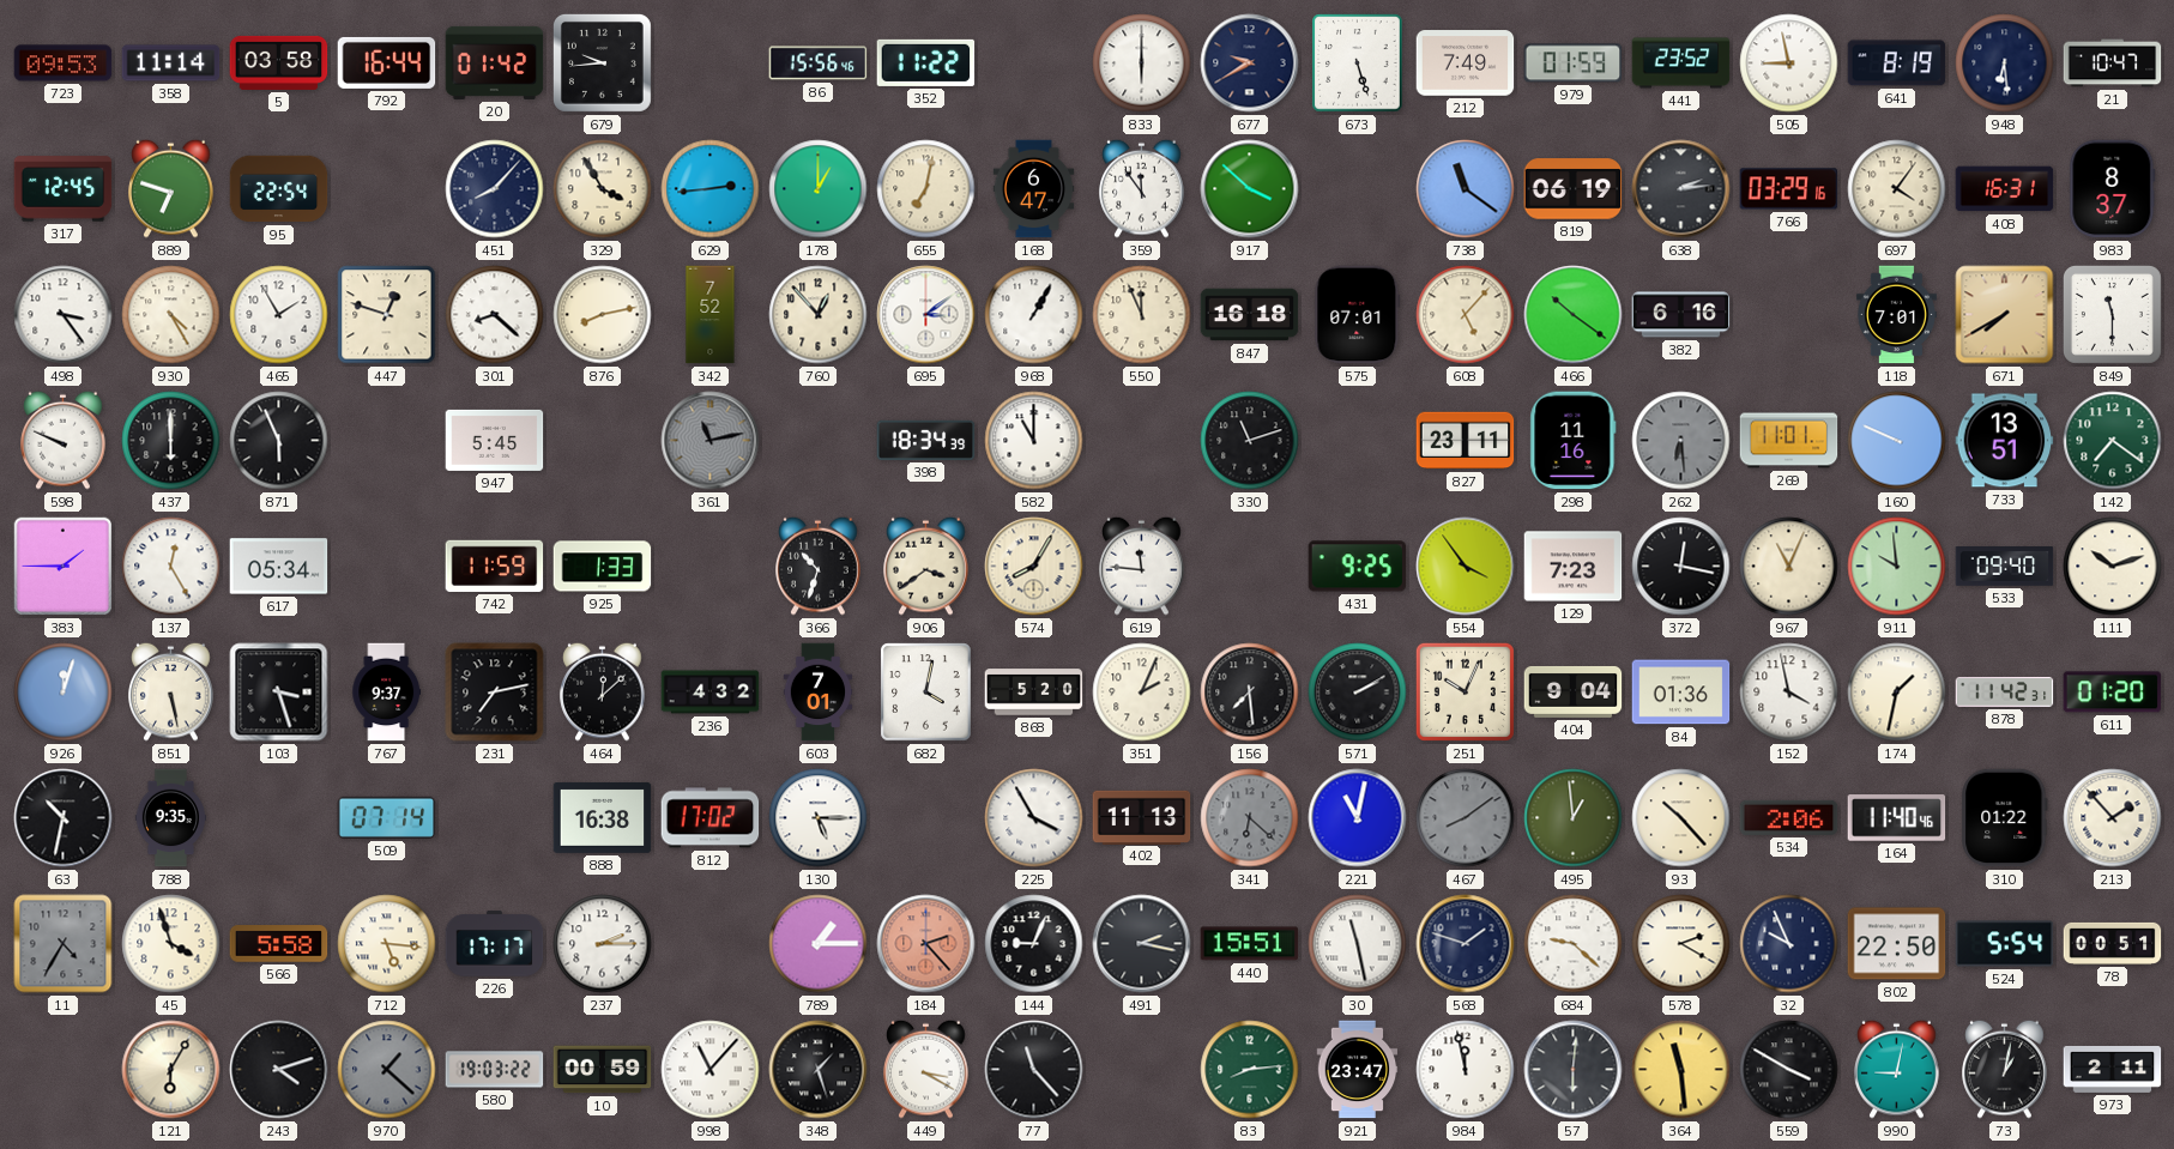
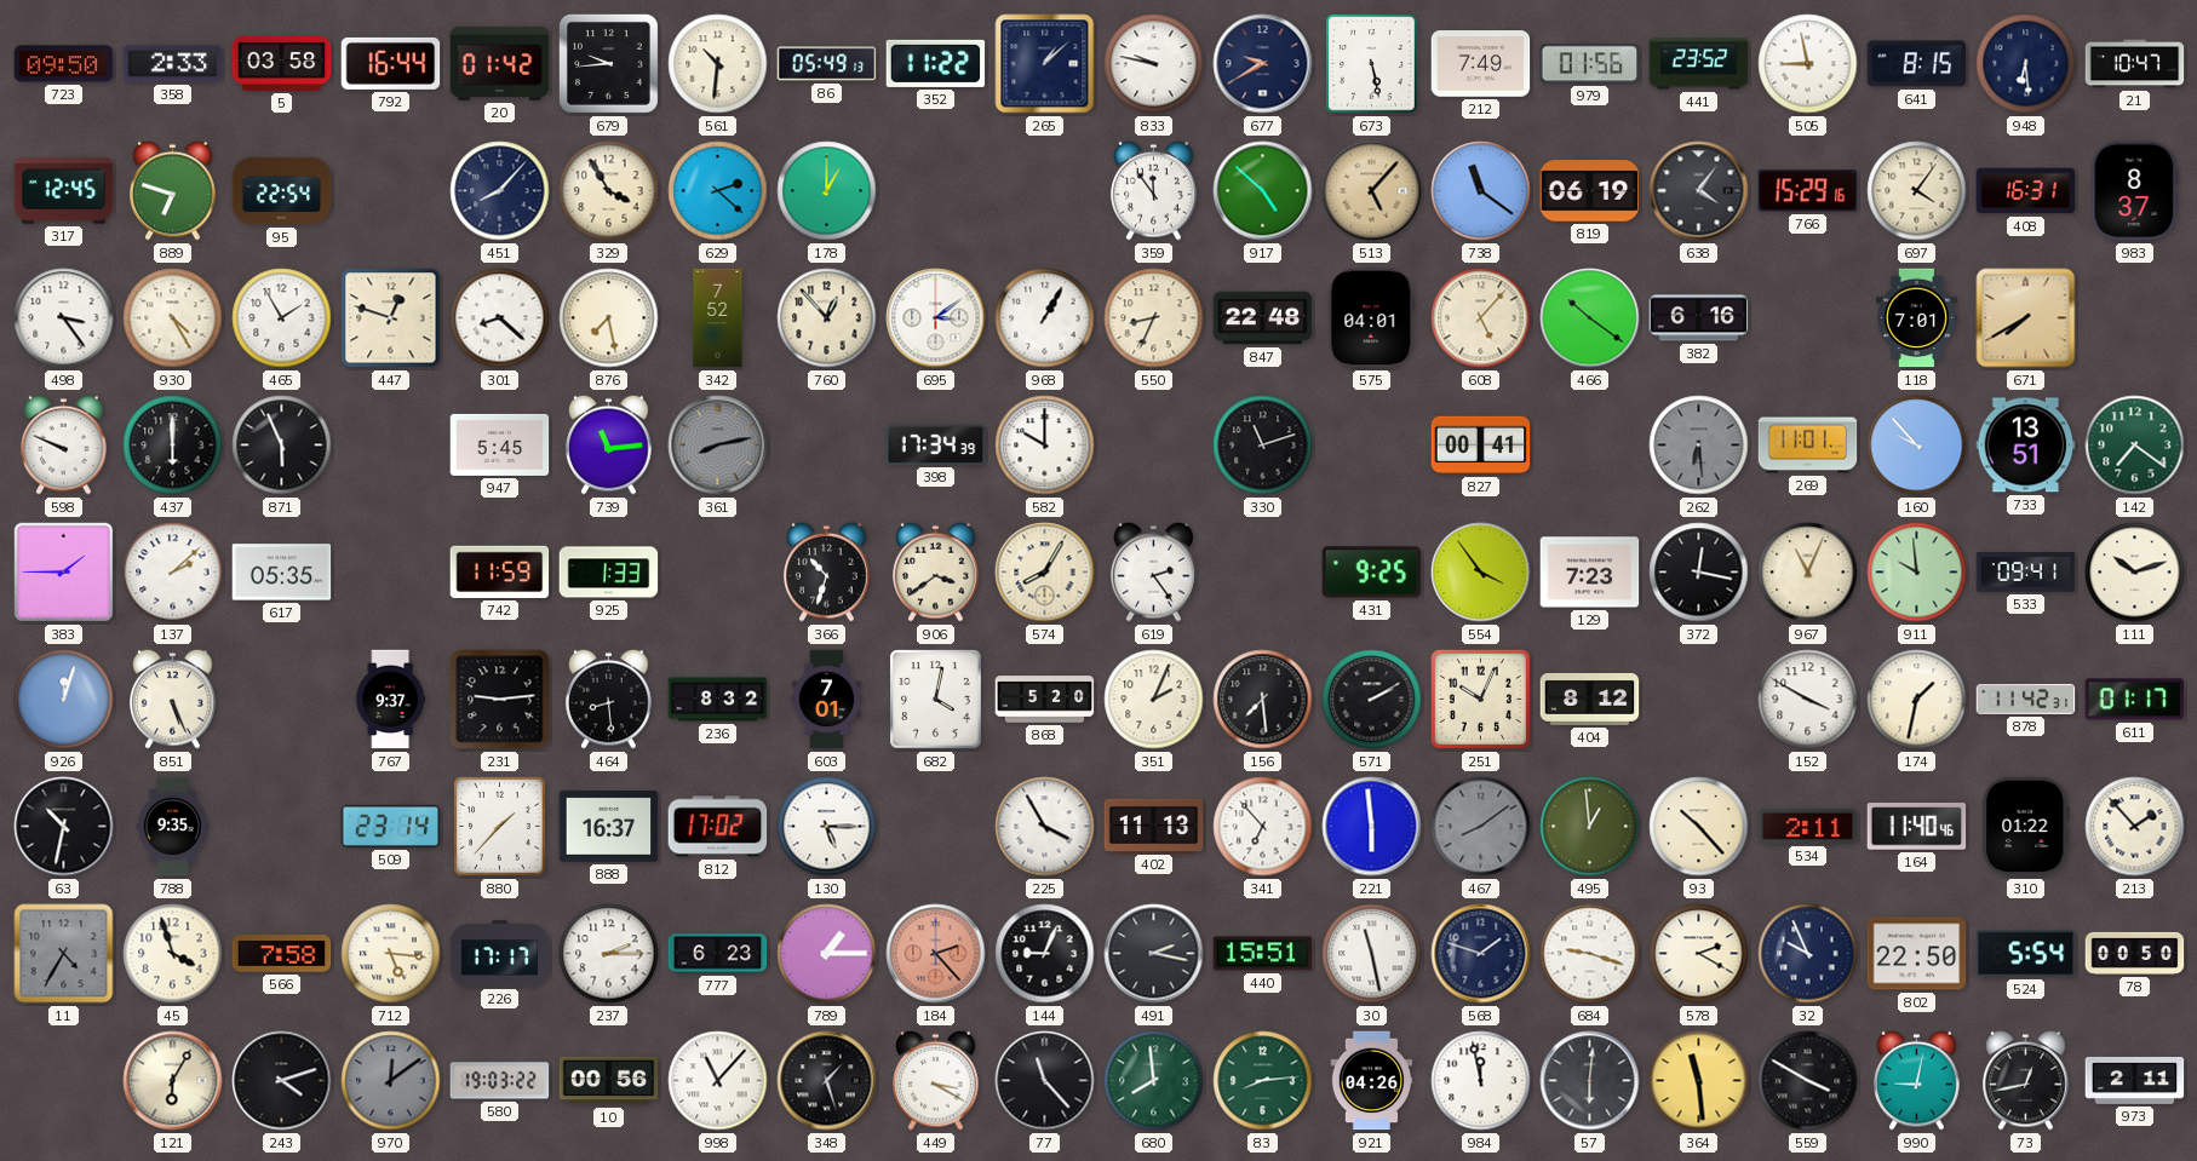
723: 09:53 -> 09:50
358: 11:14 -> 2:33
561: none -> 10:31
86: 15:56 -> 05:49
265: none -> 1:08
833: 6:00 -> 9:47
673: 5:27 -> 5:28
979: 01:59 -> 01:56
641: 8:19 -> 8:15
629: 2:44 -> 2:22
655: 7:02 -> none
168: 6:47 -> none
917: 3:52 -> 4:52
513: none -> 5:07
638: 2:14 -> 4:06
766: 03:29 -> 15:29
876: 8:13 -> 7:28
550: 11:56 -> 8:34
847: 16:18 -> 22:48
575: 07:01 -> 04:01
849: 11:30 -> none
739: none -> 11:14
361: 11:13 -> 8:13
398: 18:34 -> 17:34
582: 11:00 -> 10:00
827: 23:11 -> 00:41
298: 11:16 -> none
160: 9:49 -> 9:53
137: 12:25 -> 2:08
617: 05:34 -> 05:35
619: 11:46 -> 2:24
533: 09:40 -> 09:41
851: 5:28 -> 5:26
103: 3:27 -> none
231: 7:13 -> 9:14
464: 12:08 -> 8:29
236: 4:32 -> 8:32
404: 9:04 -> 8:12
84: 01:36 -> none
152: 3:58 -> 3:50
611: 01:20 -> 01:17
509: 07:14 -> 23:14
880: none -> 1:37
888: 16:38 -> 16:37
341: 6:22 -> 6:53
341 dial: grey -> white
221: 11:02 -> 5:59
534: 2:06 -> 2:11
566: 5:58 -> 7:58
777: none -> 6:23
684: 9:22 -> 9:18
78: 00:51 -> 00:50
970: 1:22 -> 12:09
10: 00:59 -> 00:56
680: none -> 7:59
921: 23:47 -> 04:26
73: 1:02 -> 12:43
